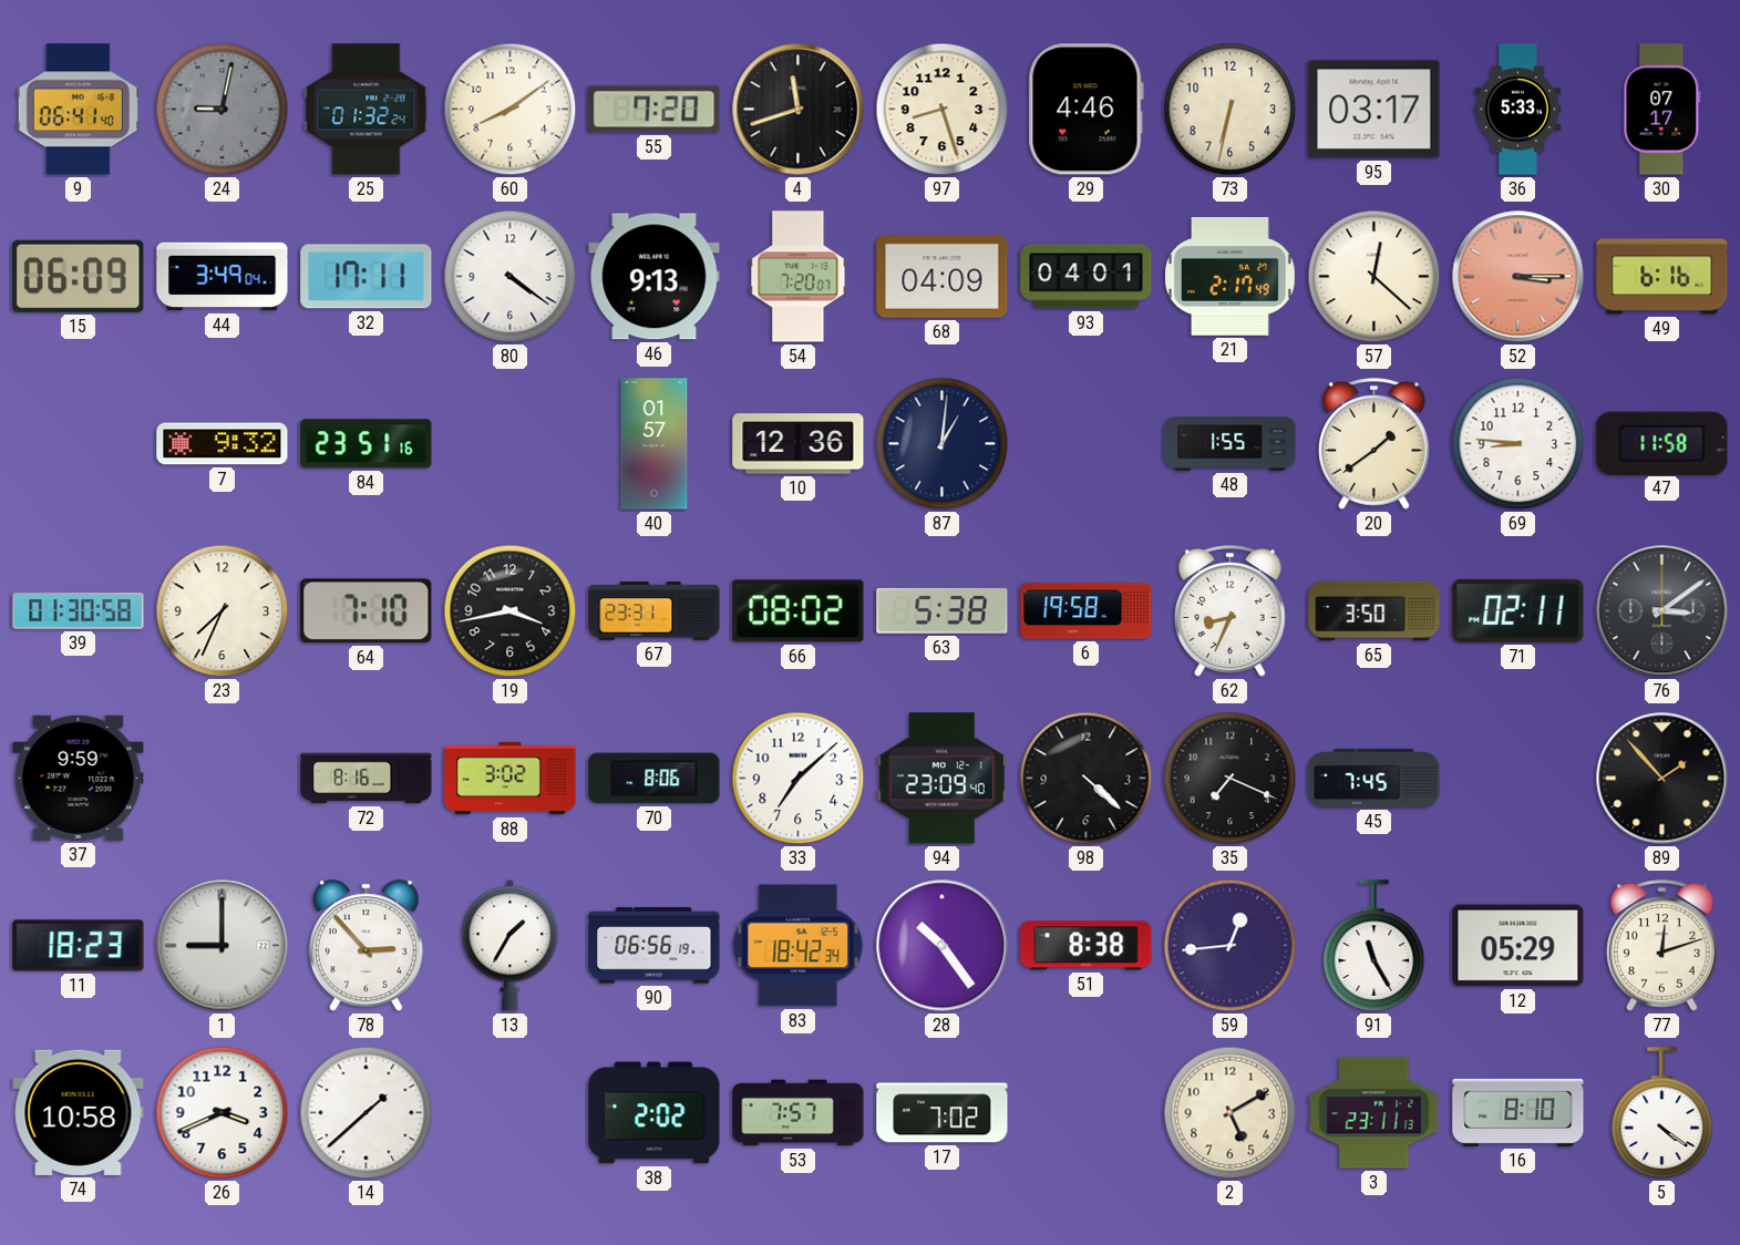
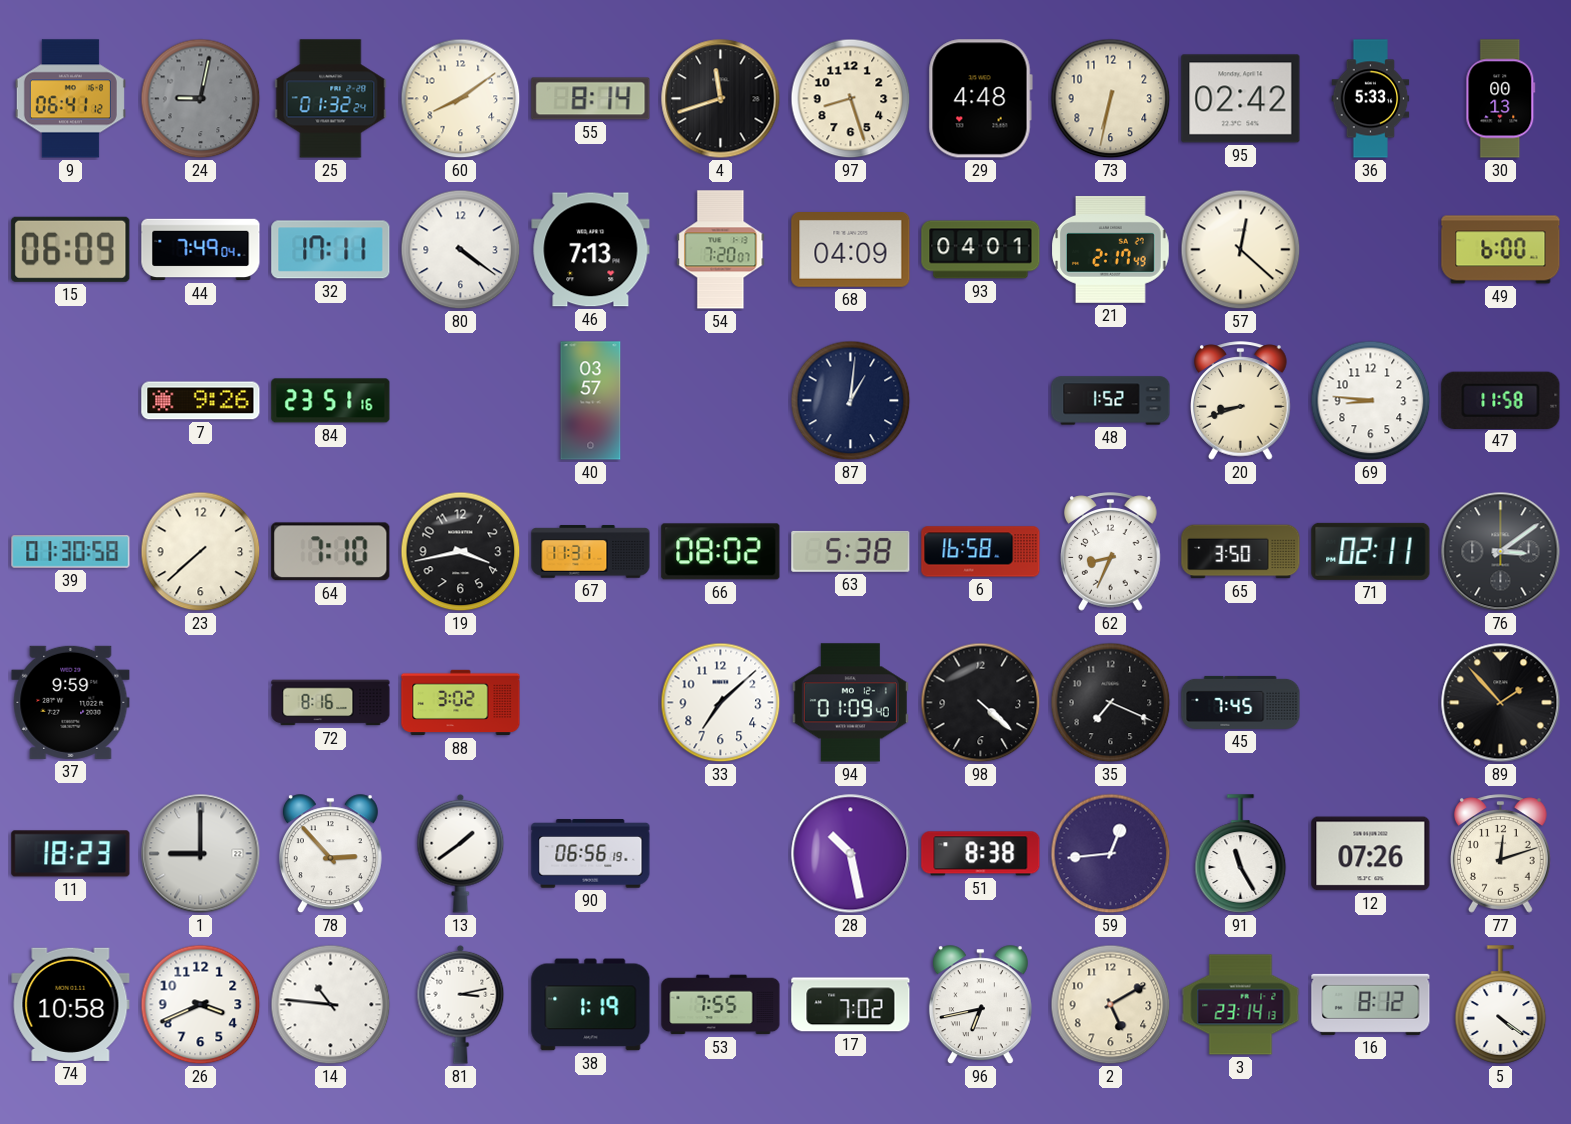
9: 06:41:40 -> 06:41:12
55: 7:20 -> 8:14
29: 4:46 -> 4:48
95: 03:17 -> 02:42
30: 07:17 -> 00:13
44: 3:49 -> 7:49
46: 9:13 -> 7:13
52: 3:15 -> none
49: 6:16 -> 6:00
7: 9:32 -> 9:26
40: 01:57 -> 03:57
10: 12:36 -> none
48: 1:55 -> 1:52
20: 1:39 -> 8:42
23: 7:34 -> 7:38
67: 23:31 -> 11:31
6: 19:58 -> 16:58
70: 8:06 -> none
94: 23:09 -> 01:09
13: 1:35 -> 1:39
83: 18:42 -> none
28: 10:24 -> 10:28
12: 05:29 -> 07:26
14: 1:38 -> 10:46
81: none -> 3:13
38: 2:02 -> 1:19
53: 7:57 -> 7:55
96: none -> 6:43
3: 23:11 -> 23:14
16: 8:10 -> 8:12
